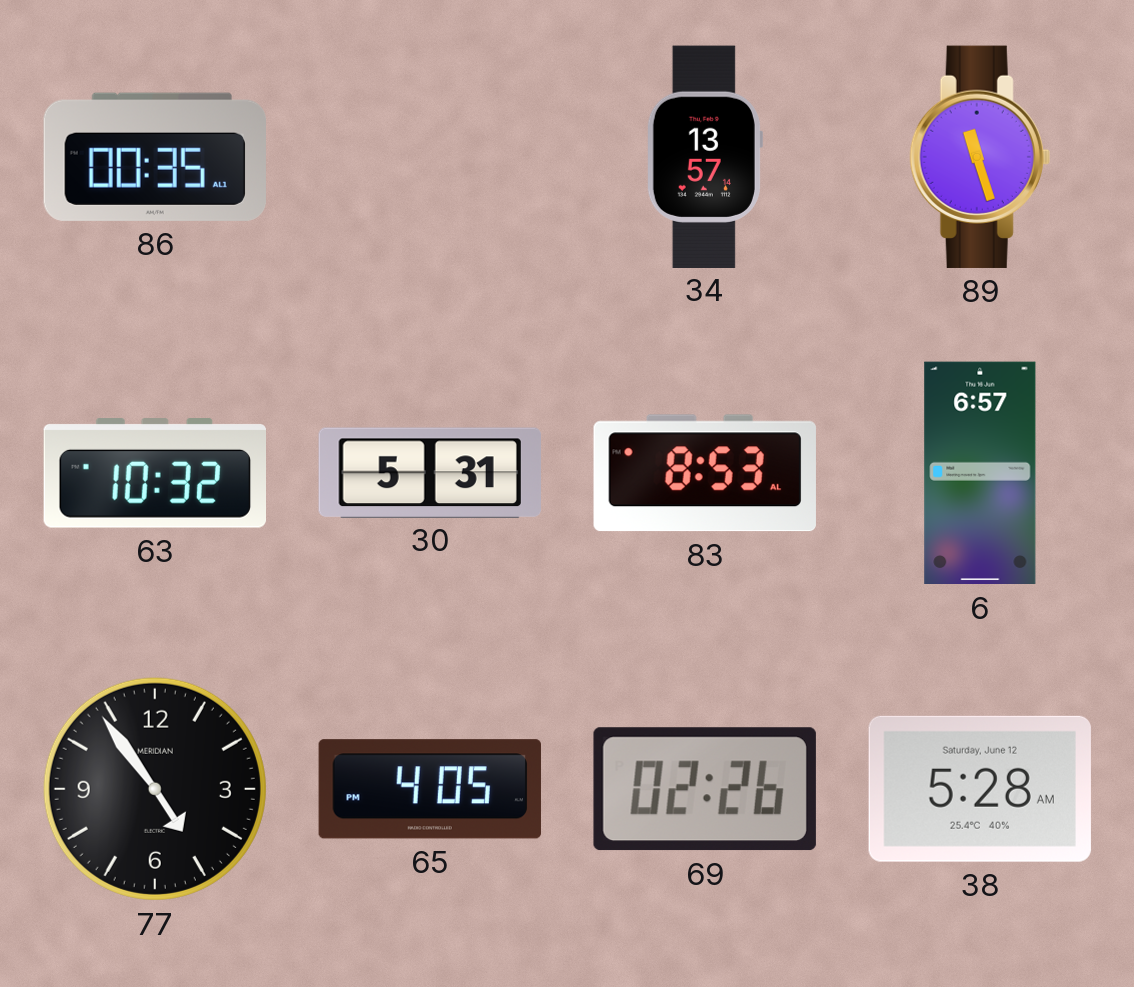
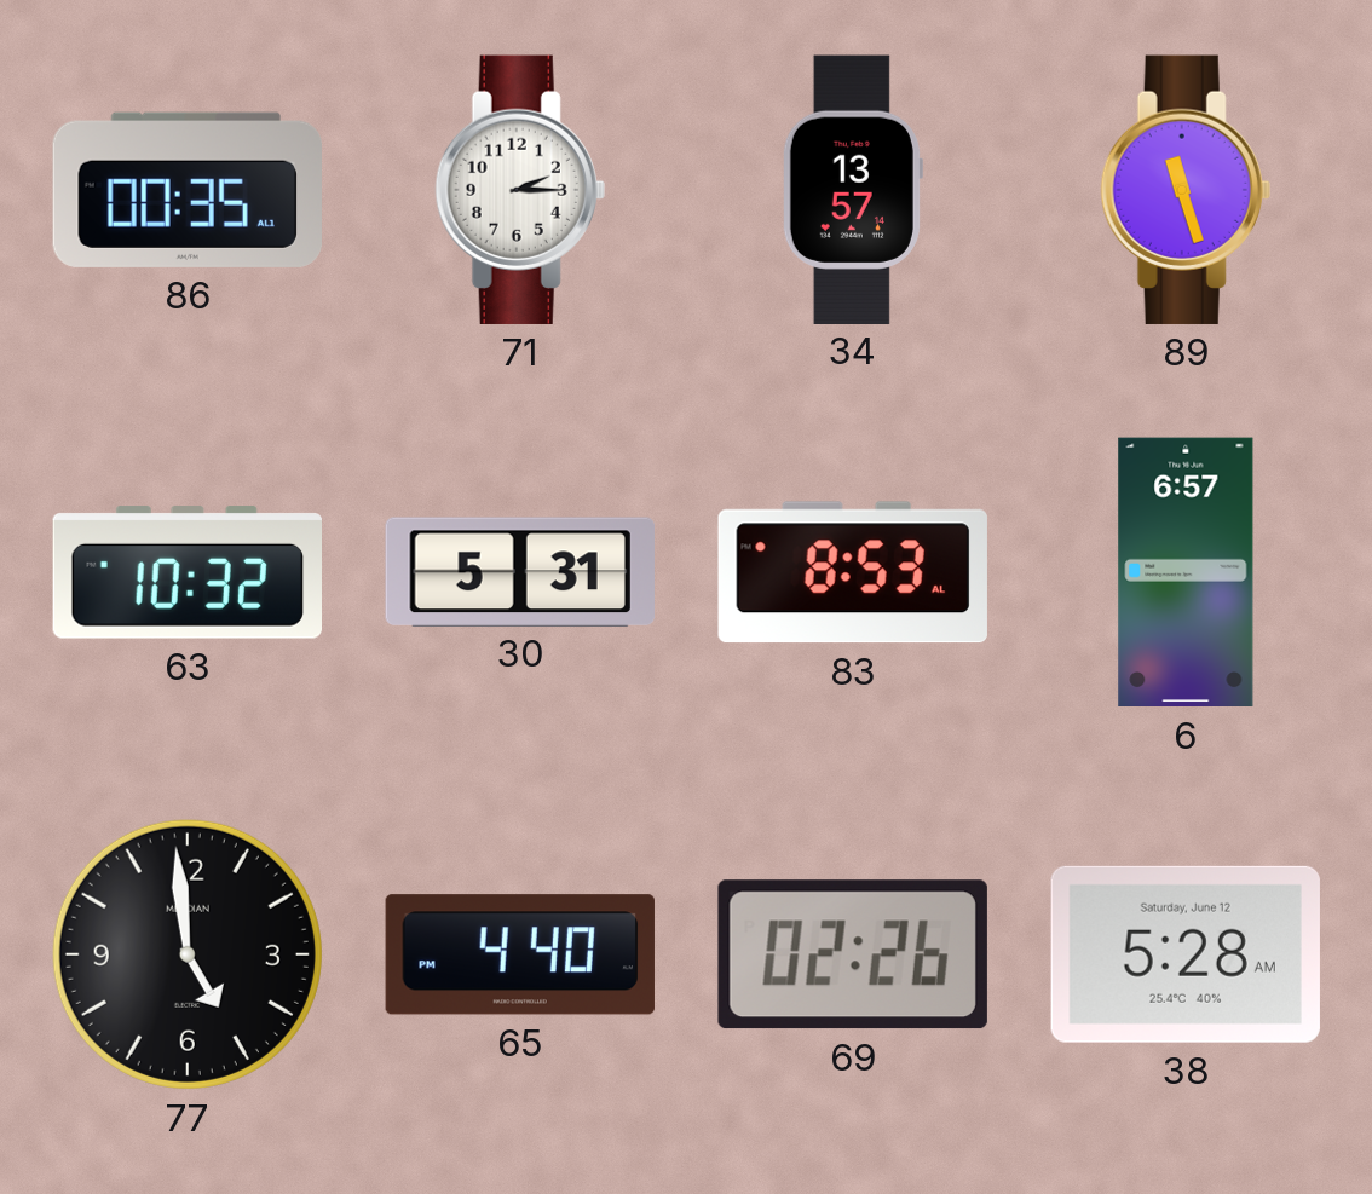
71: none -> 2:15
77: 4:54 -> 4:59
65: 4:05 -> 4:40
